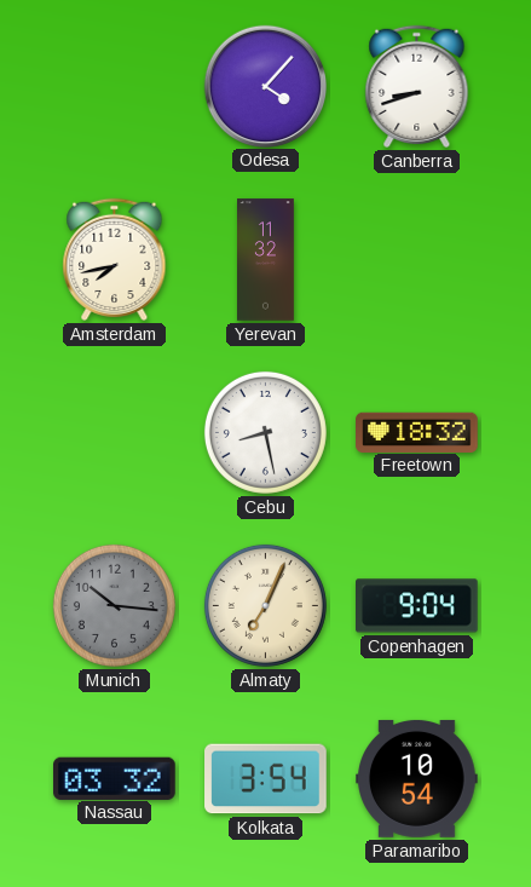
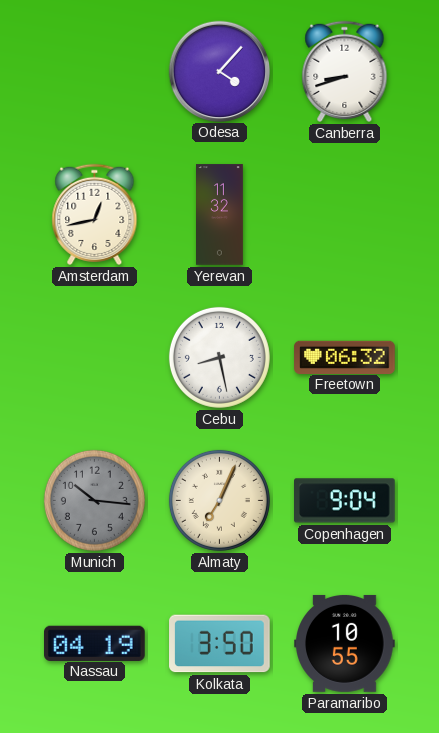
Amsterdam: 7:43 -> 12:43
Freetown: 18:32 -> 06:32
Nassau: 03:32 -> 04:19
Kolkata: 3:54 -> 3:50
Paramaribo: 10:54 -> 10:55
